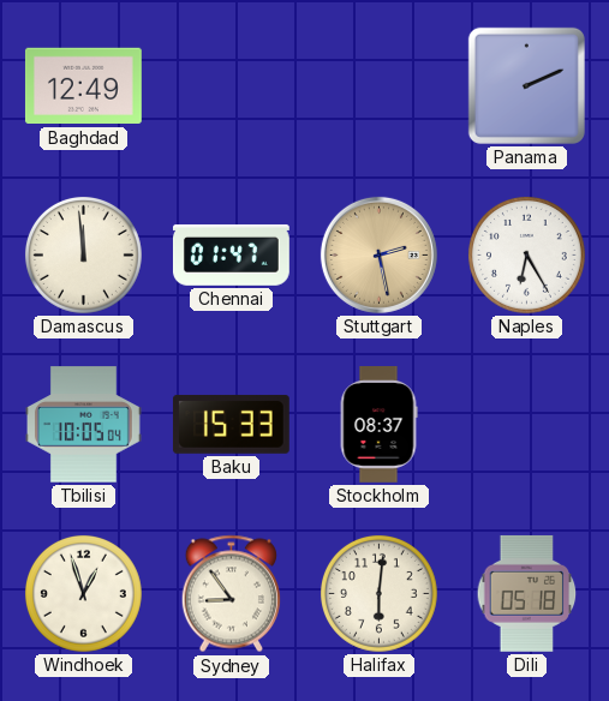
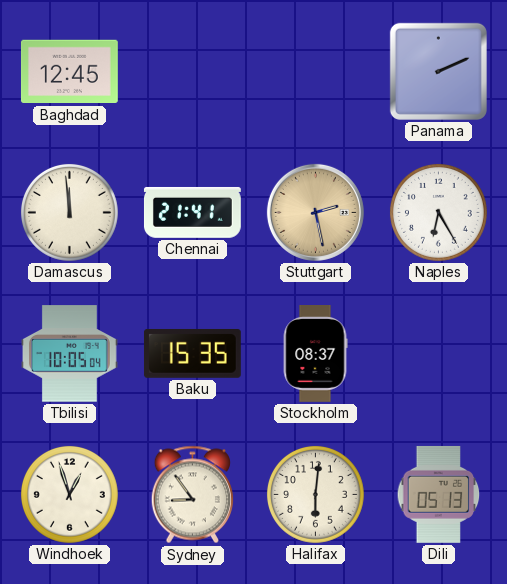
Baghdad: 12:49 -> 12:45
Chennai: 01:47 -> 21:41
Baku: 15:33 -> 15:35
Dili: 05:18 -> 05:13
